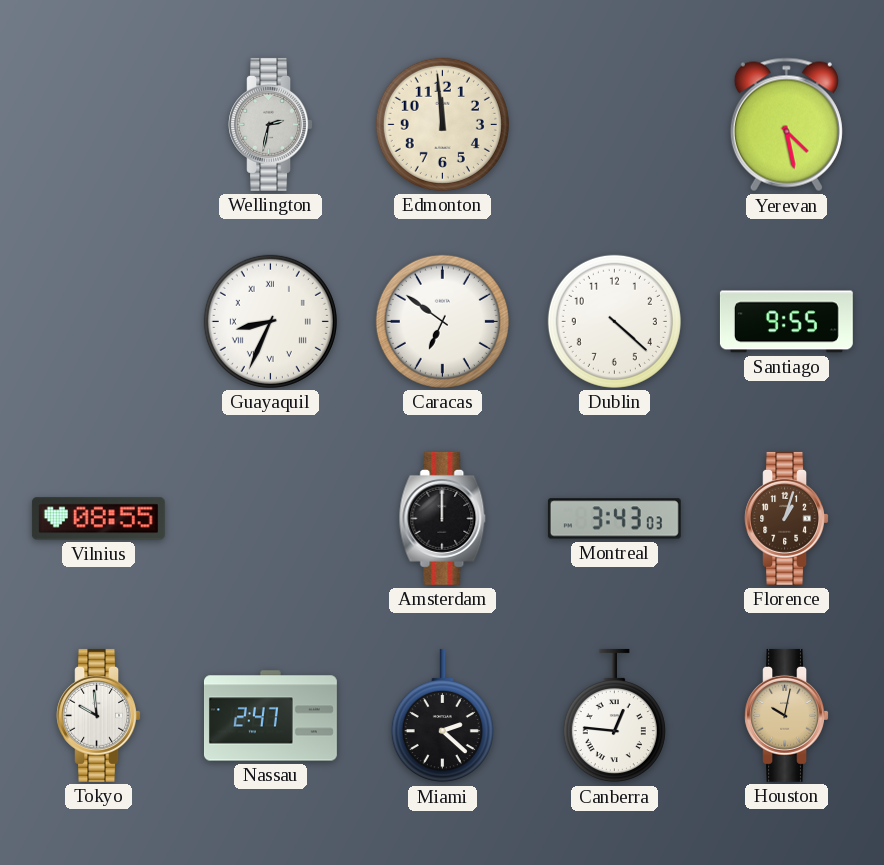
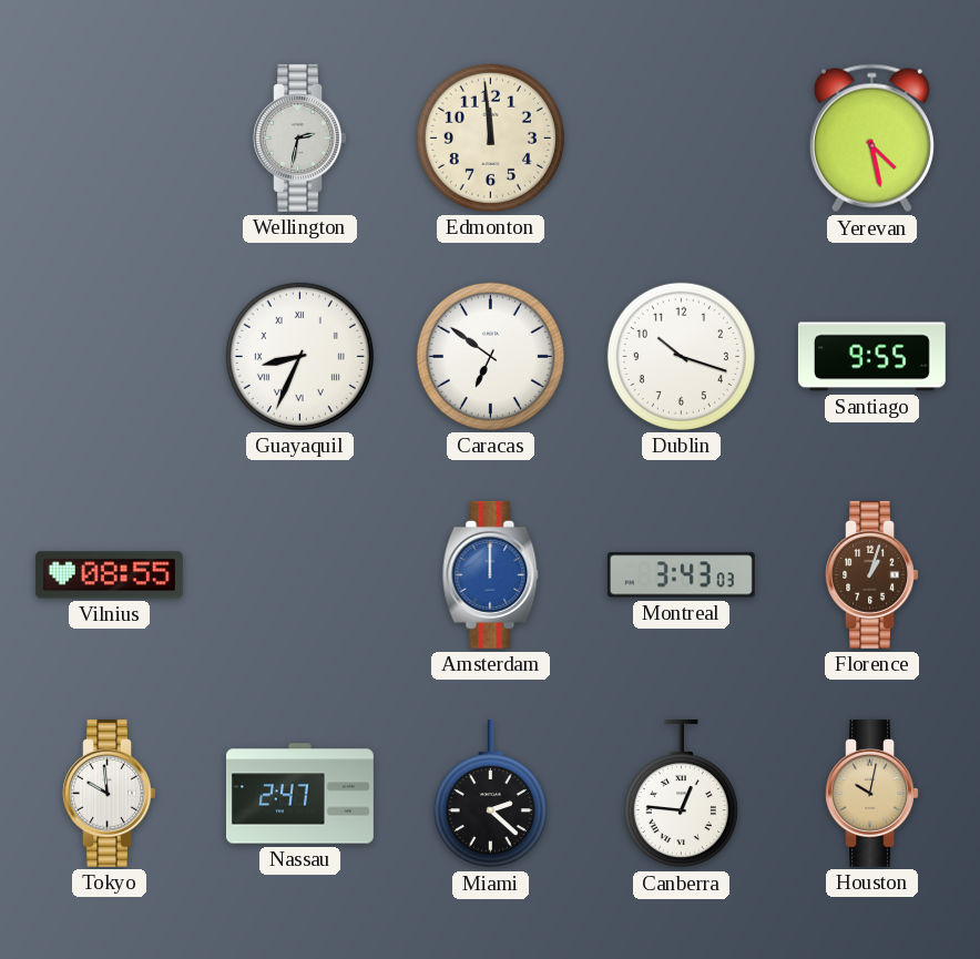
Dublin: 4:22 -> 10:18
Amsterdam dial: black -> blue
